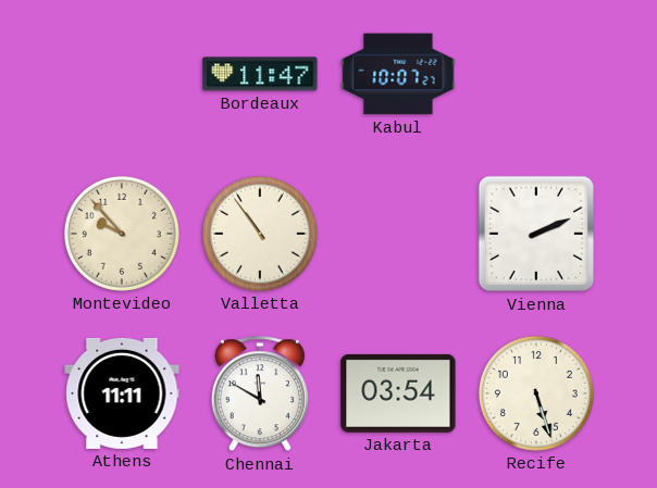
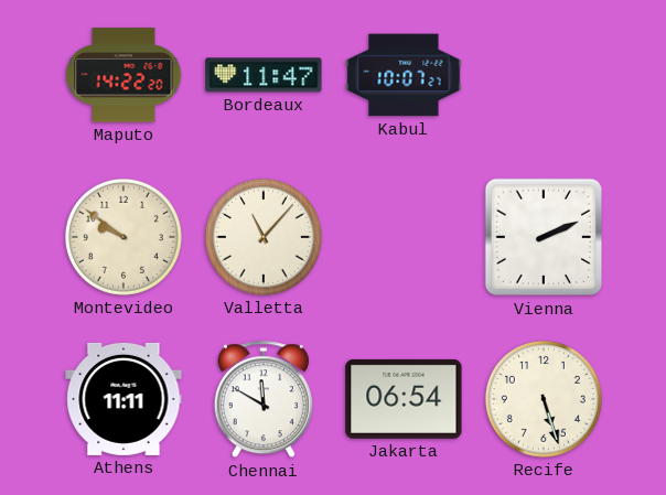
Maputo: none -> 14:22
Montevideo: 9:53 -> 9:51
Valletta: 10:54 -> 11:07
Jakarta: 03:54 -> 06:54
